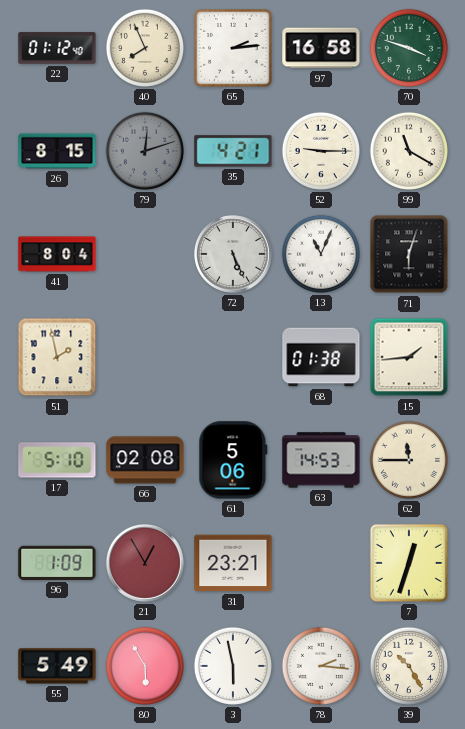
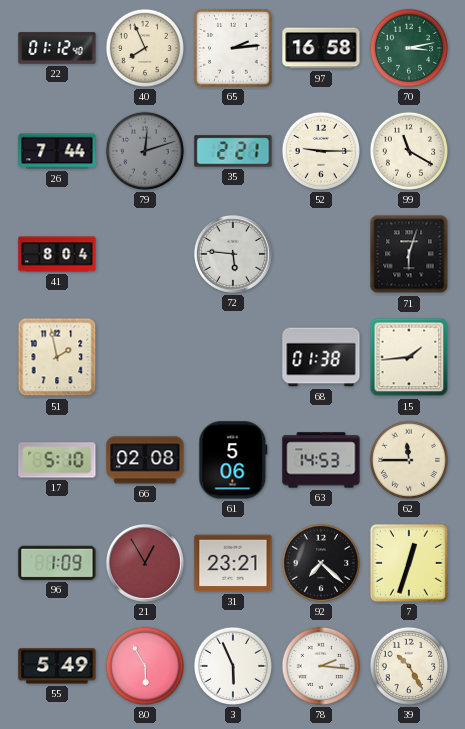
70: 3:48 -> 3:13
26: 8:15 -> 7:44
35: 4:21 -> 2:21
72: 5:26 -> 5:46
13: 11:04 -> none
92: none -> 7:22
3: 5:58 -> 5:56
